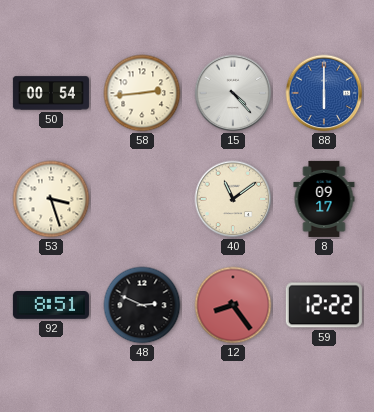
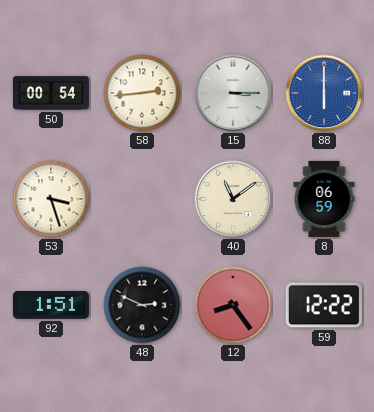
15: 4:23 -> 3:15
8: 09:17 -> 06:59
92: 8:51 -> 1:51
